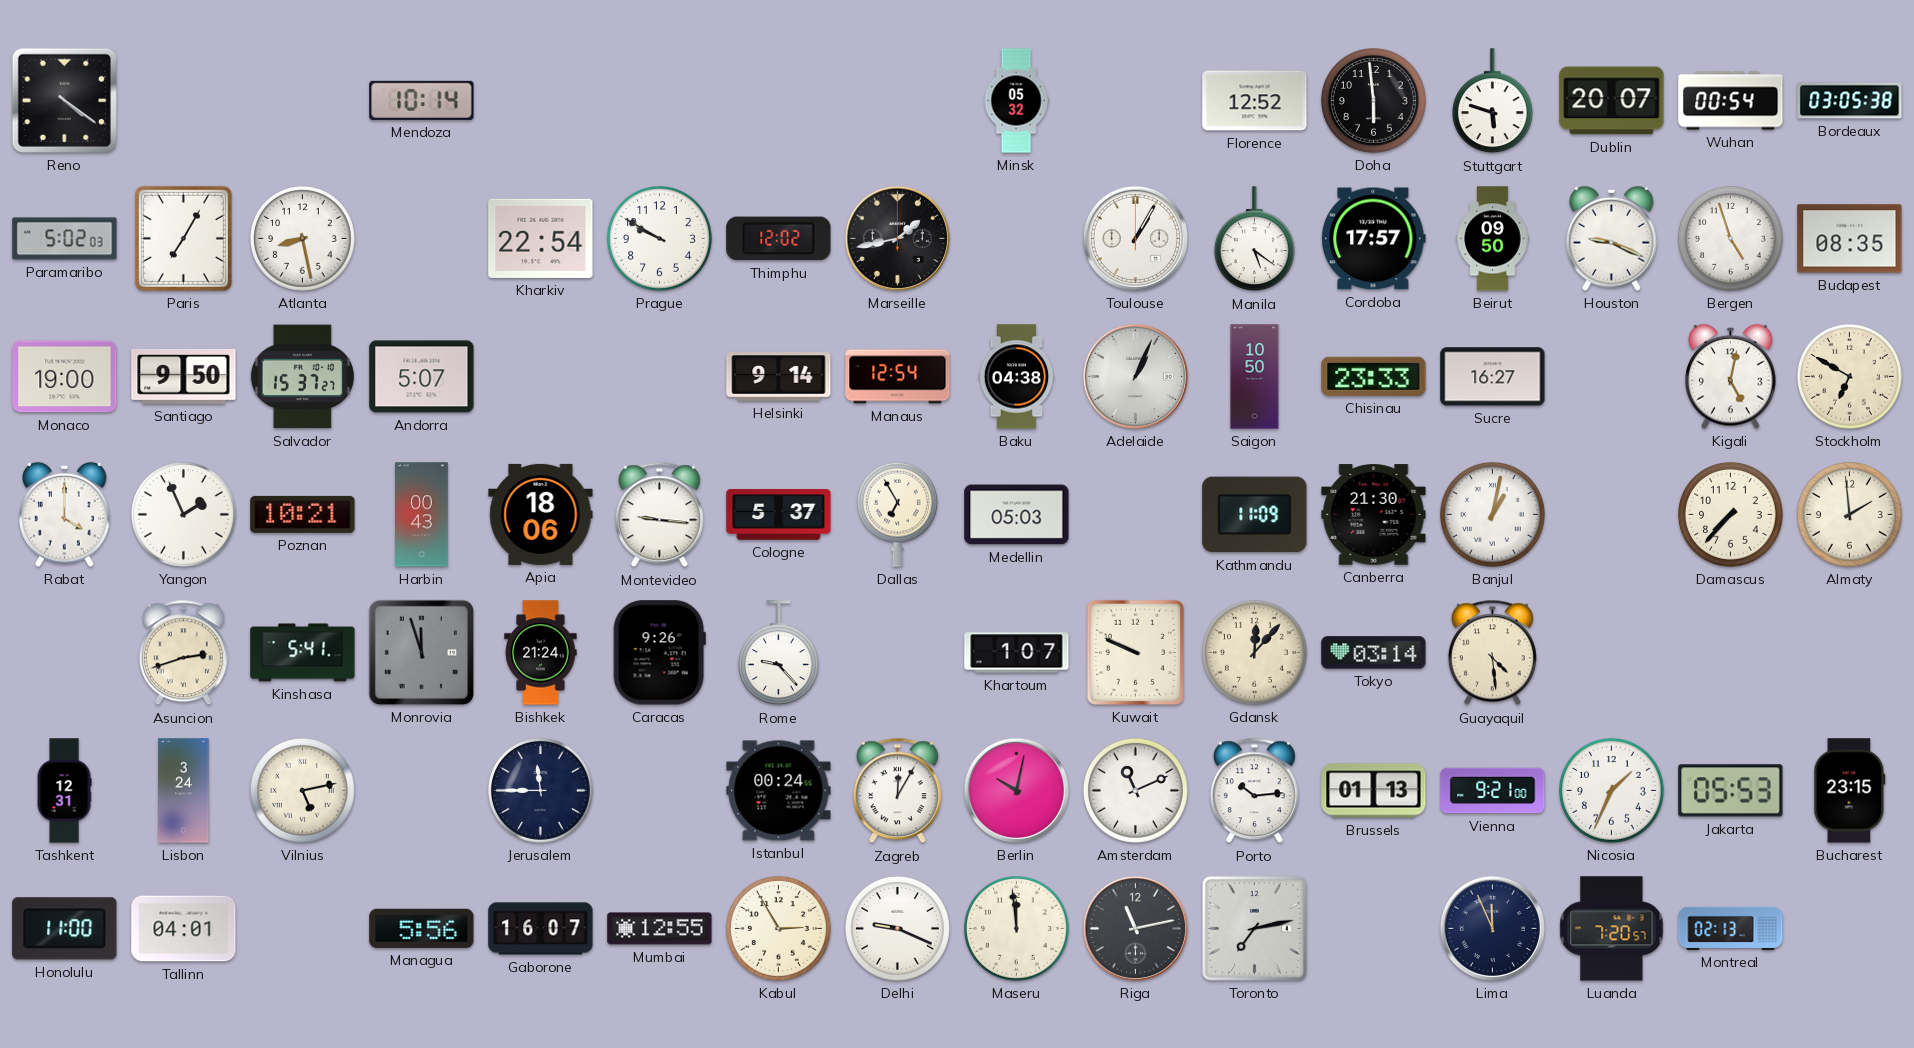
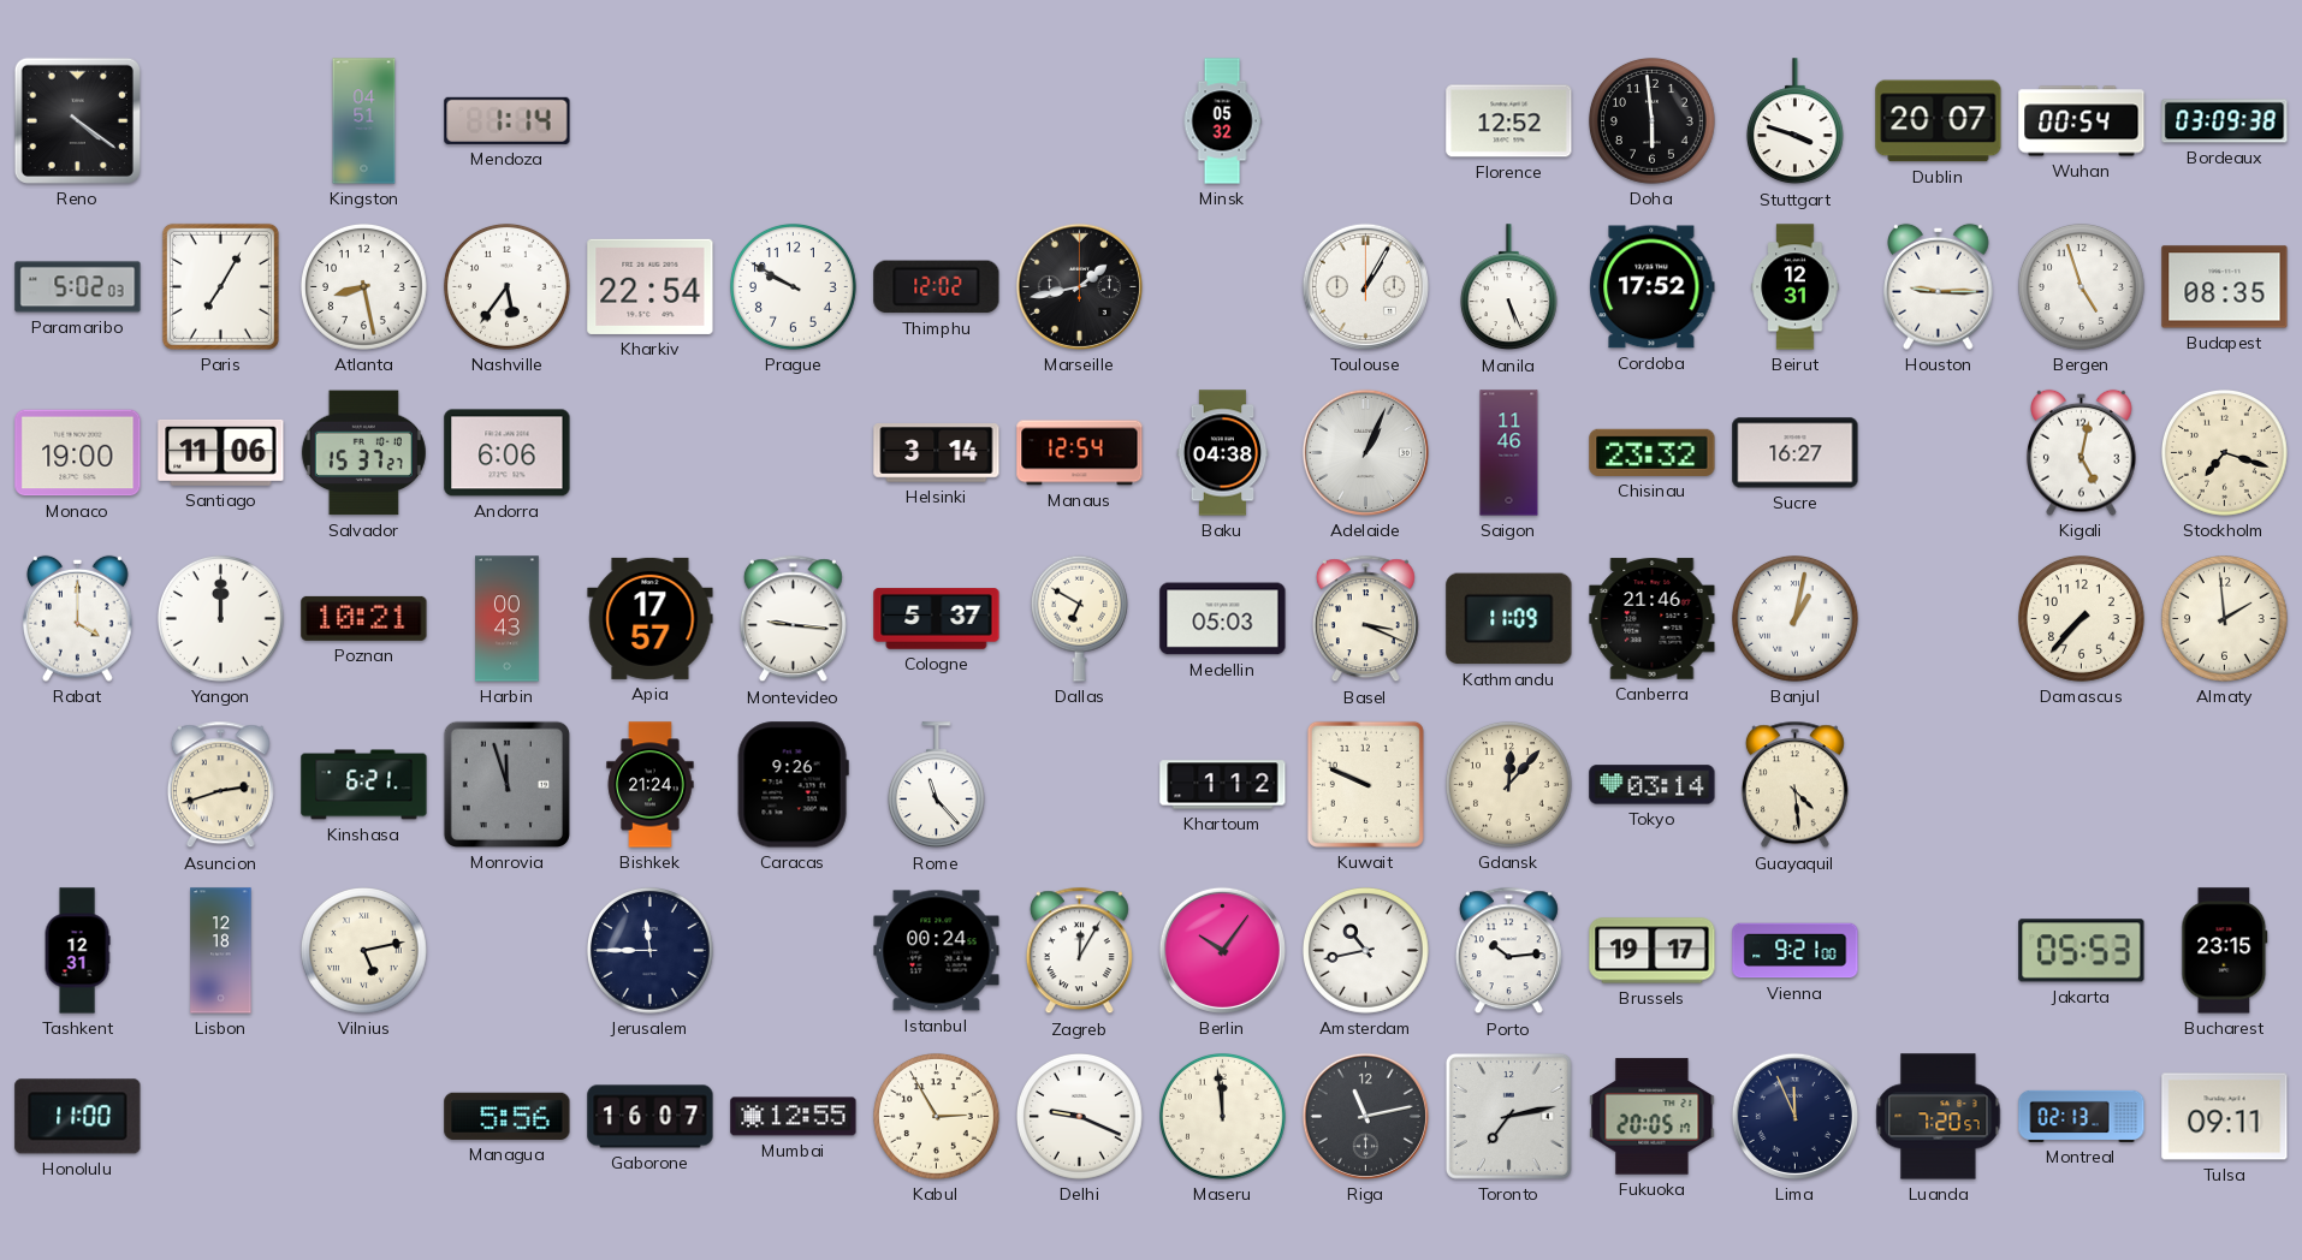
Kingston: none -> 04:51
Mendoza: 10:14 -> 1:14
Stuttgart: 5:48 -> 3:48
Bordeaux: 03:05 -> 03:09
Nashville: none -> 5:36
Manila: 5:21 -> 5:26
Cordoba: 17:57 -> 17:52
Beirut: 09:50 -> 12:31
Houston: 9:19 -> 9:15
Santiago: 9:50 -> 11:06
Andorra: 5:07 -> 6:06
Helsinki: 9:14 -> 3:14
Saigon: 10:50 -> 11:46
Chisinau: 23:33 -> 23:32
Stockholm: 6:50 -> 7:18
Yangon: 1:56 -> 12:00
Apia: 18:06 -> 17:57
Dallas: 6:55 -> 6:50
Basel: none -> 3:19
Canberra: 21:30 -> 21:46
Kinshasa: 5:41 -> 6:21
Rome: 9:23 -> 11:23
Khartoum: 1:07 -> 1:12
Lisbon: 3:24 -> 12:18
Berlin: 10:02 -> 10:06
Amsterdam: 11:11 -> 10:43
Brussels: 01:13 -> 19:17
Nicosia: 1:34 -> none
Tallinn: 04:01 -> none
Fukuoka: none -> 20:05
Tulsa: none -> 09:11
